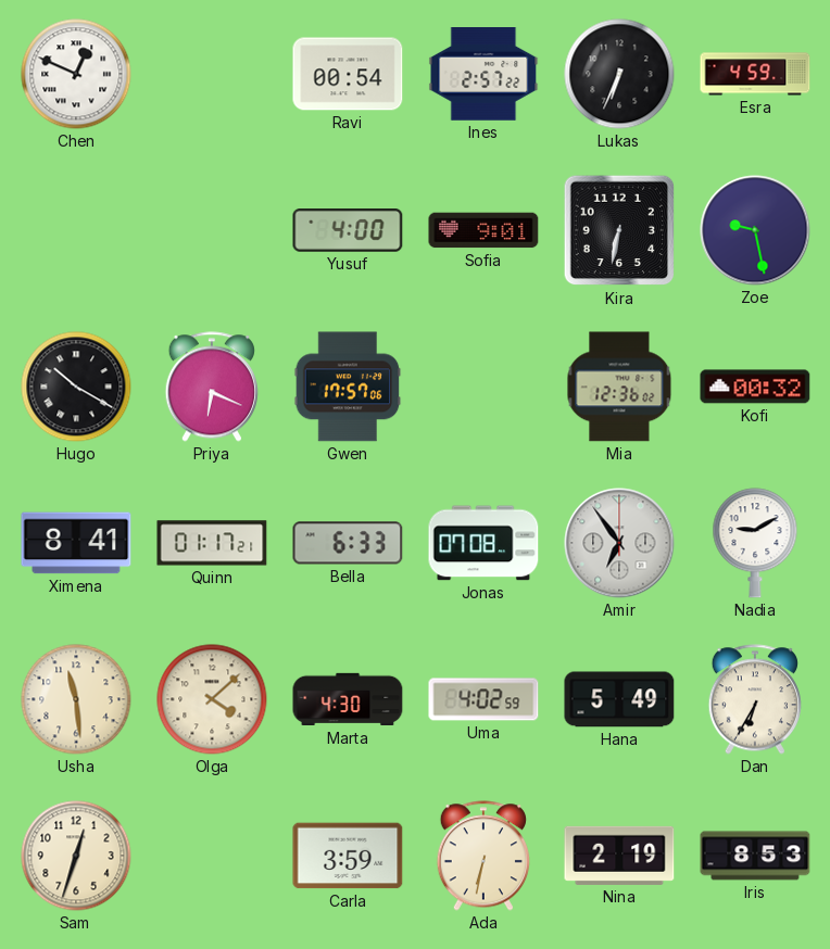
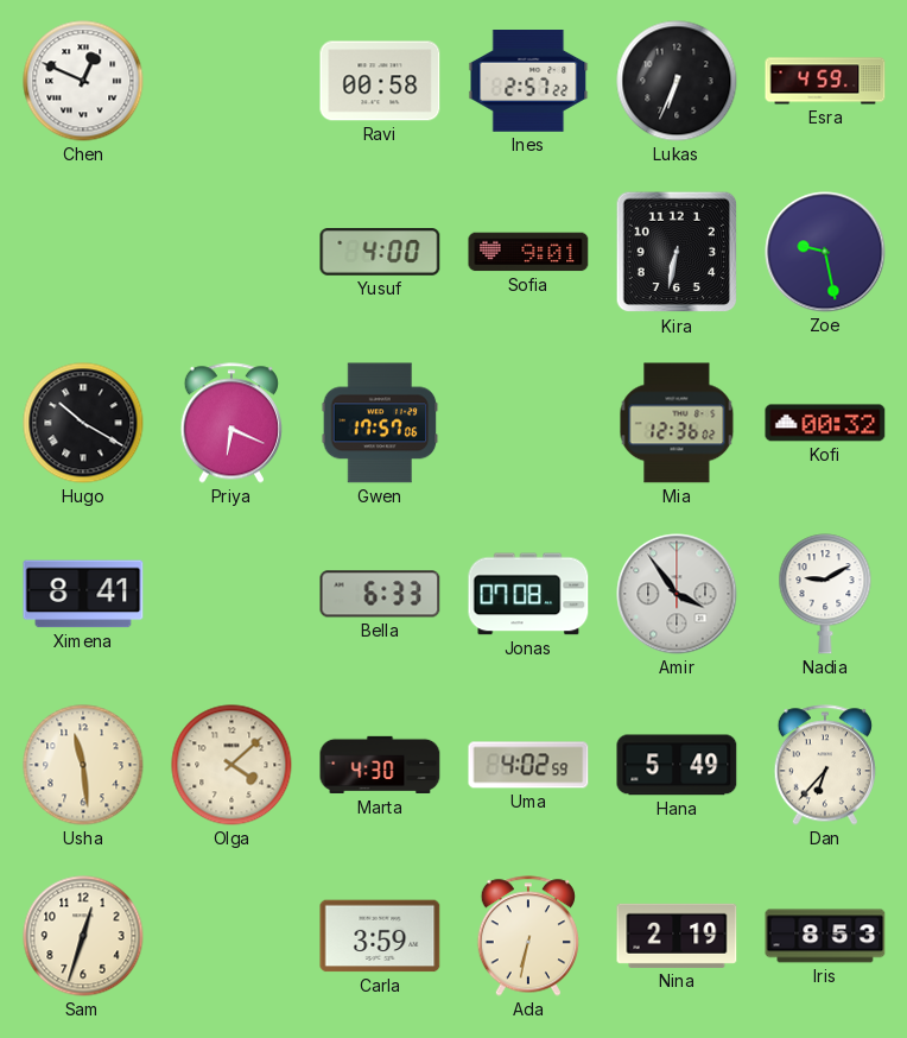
Ravi: 00:54 -> 00:58
Quinn: 01:17 -> none
Amir: 6:54 -> 3:54
Dan: 6:35 -> 6:37
